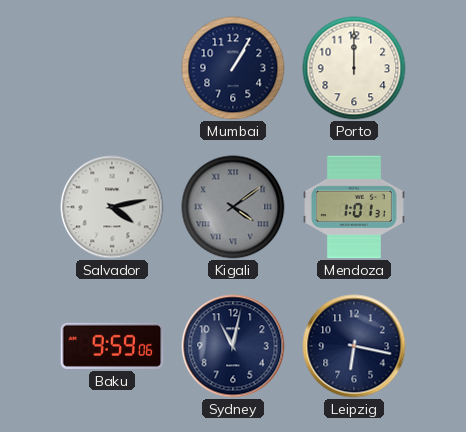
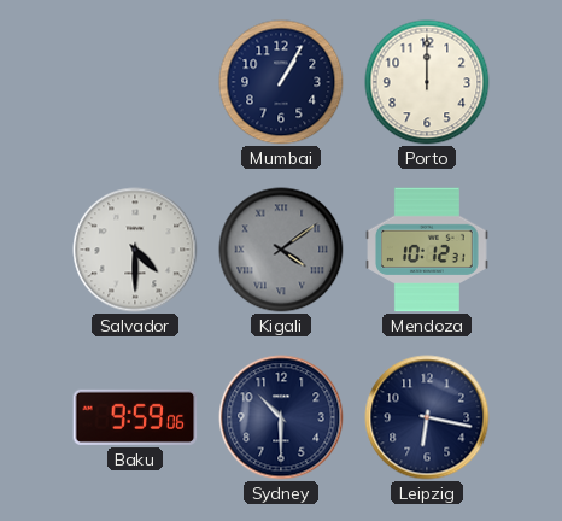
Salvador: 4:13 -> 4:30
Mendoza: 1:01 -> 10:12
Sydney: 11:02 -> 10:30
